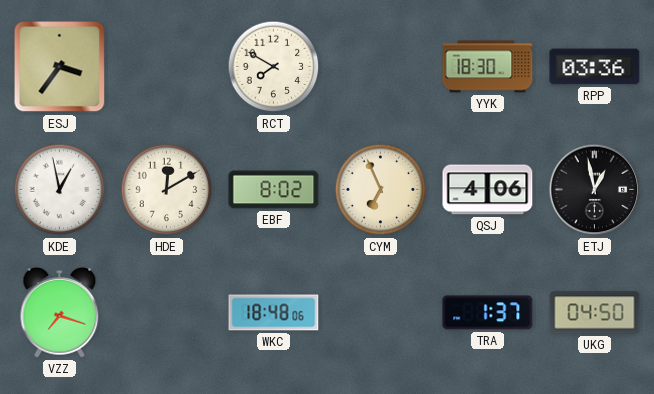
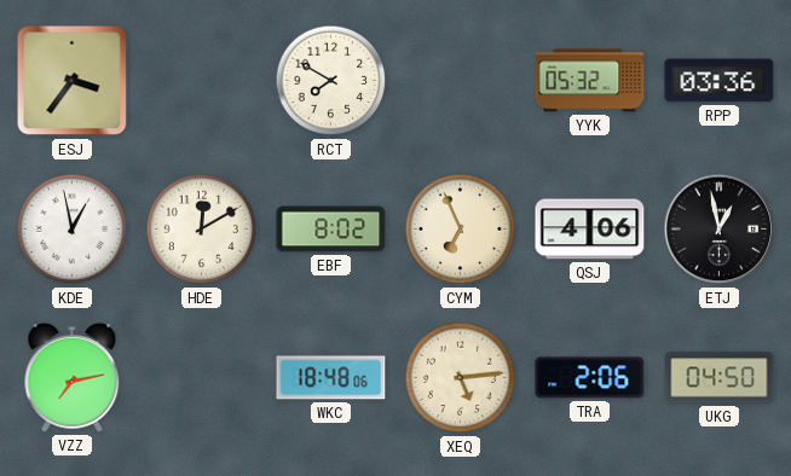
YYK: 18:30 -> 05:32
VZZ: 7:18 -> 7:13
XEQ: none -> 5:14
TRA: 1:37 -> 2:06
